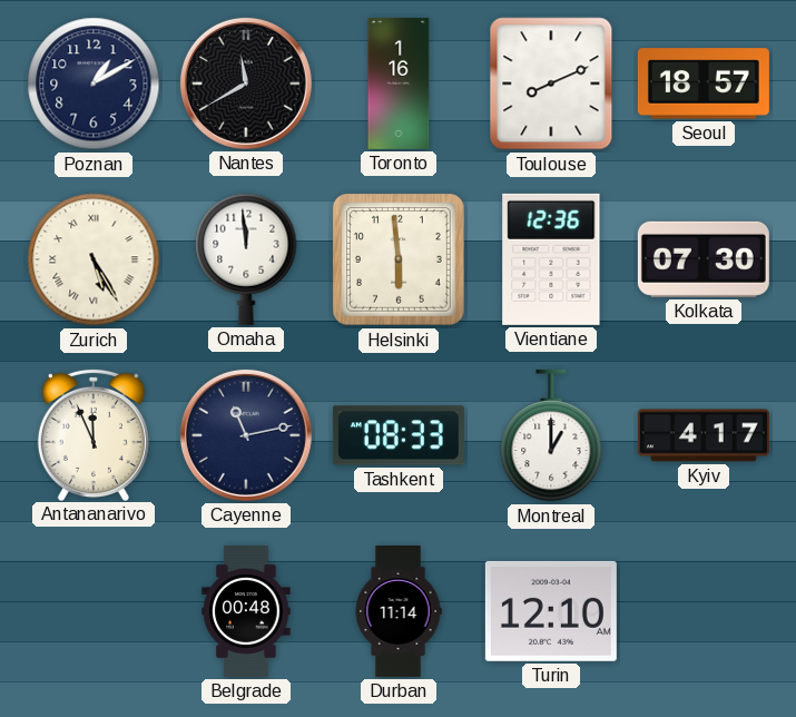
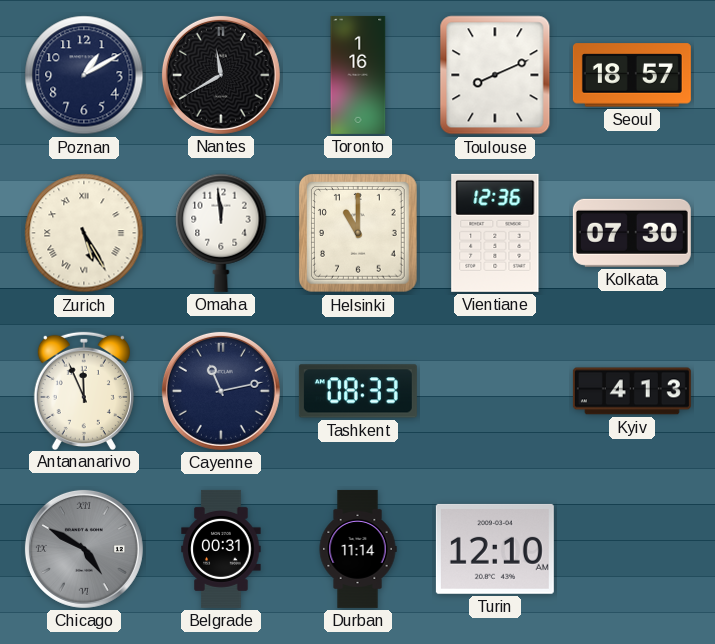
Helsinki: 5:59 -> 11:00
Montreal: 1:00 -> none
Kyiv: 4:17 -> 4:13
Chicago: none -> 4:50
Belgrade: 00:48 -> 00:31
